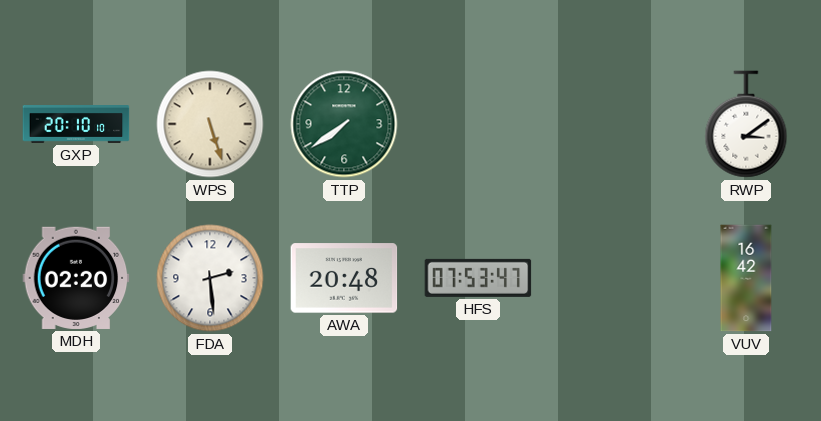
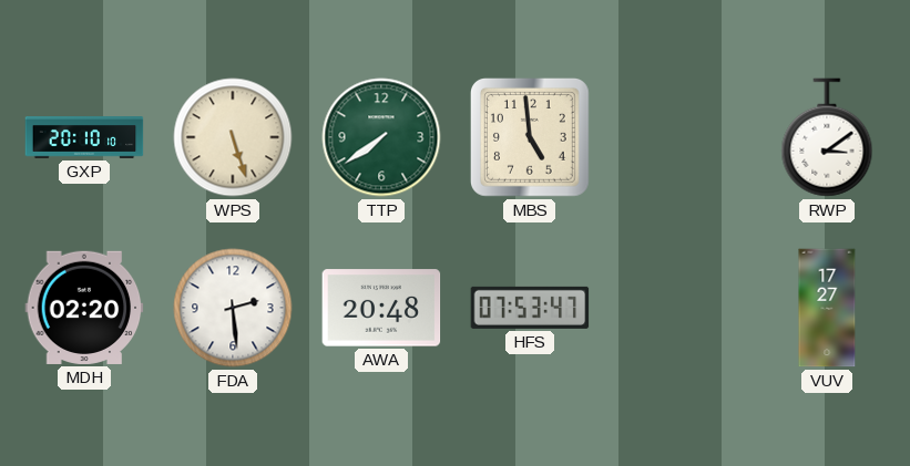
MBS: none -> 4:59
VUV: 16:42 -> 17:27
